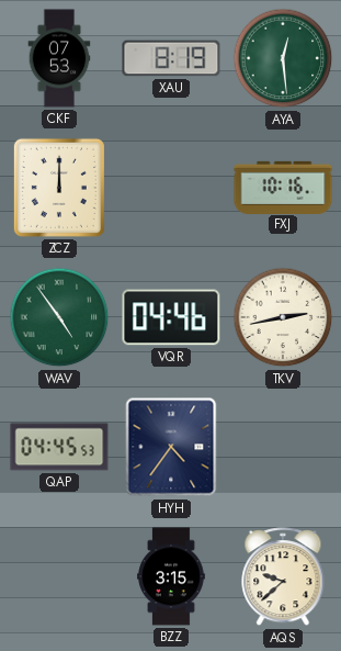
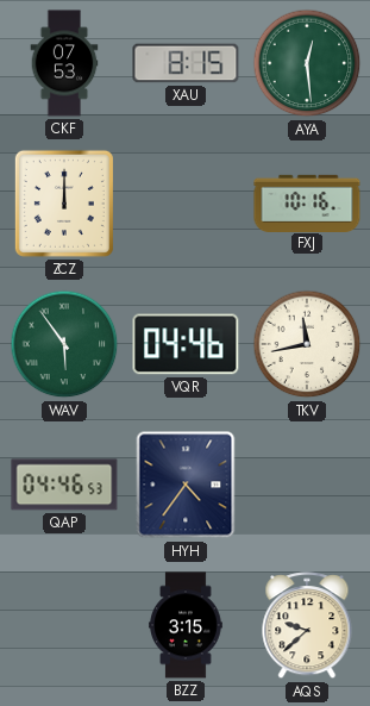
XAU: 8:19 -> 8:15
WAV: 4:54 -> 5:54
TKV: 2:43 -> 11:43
QAP: 04:45 -> 04:46
